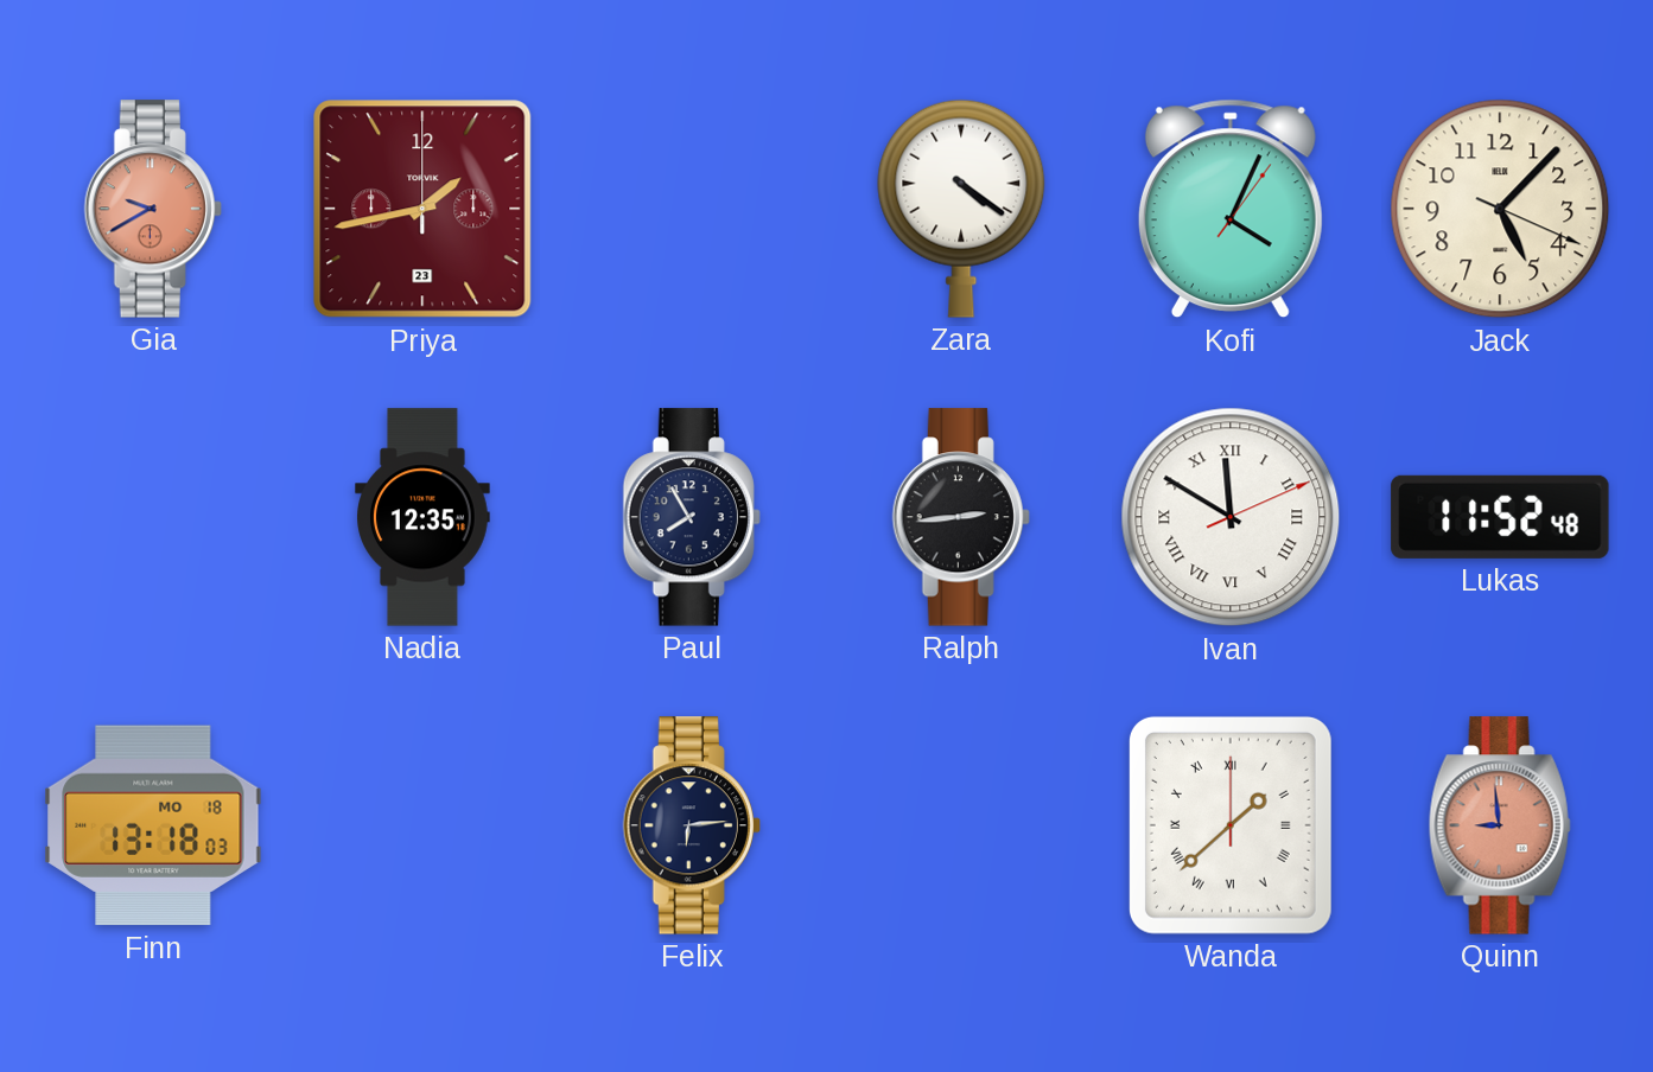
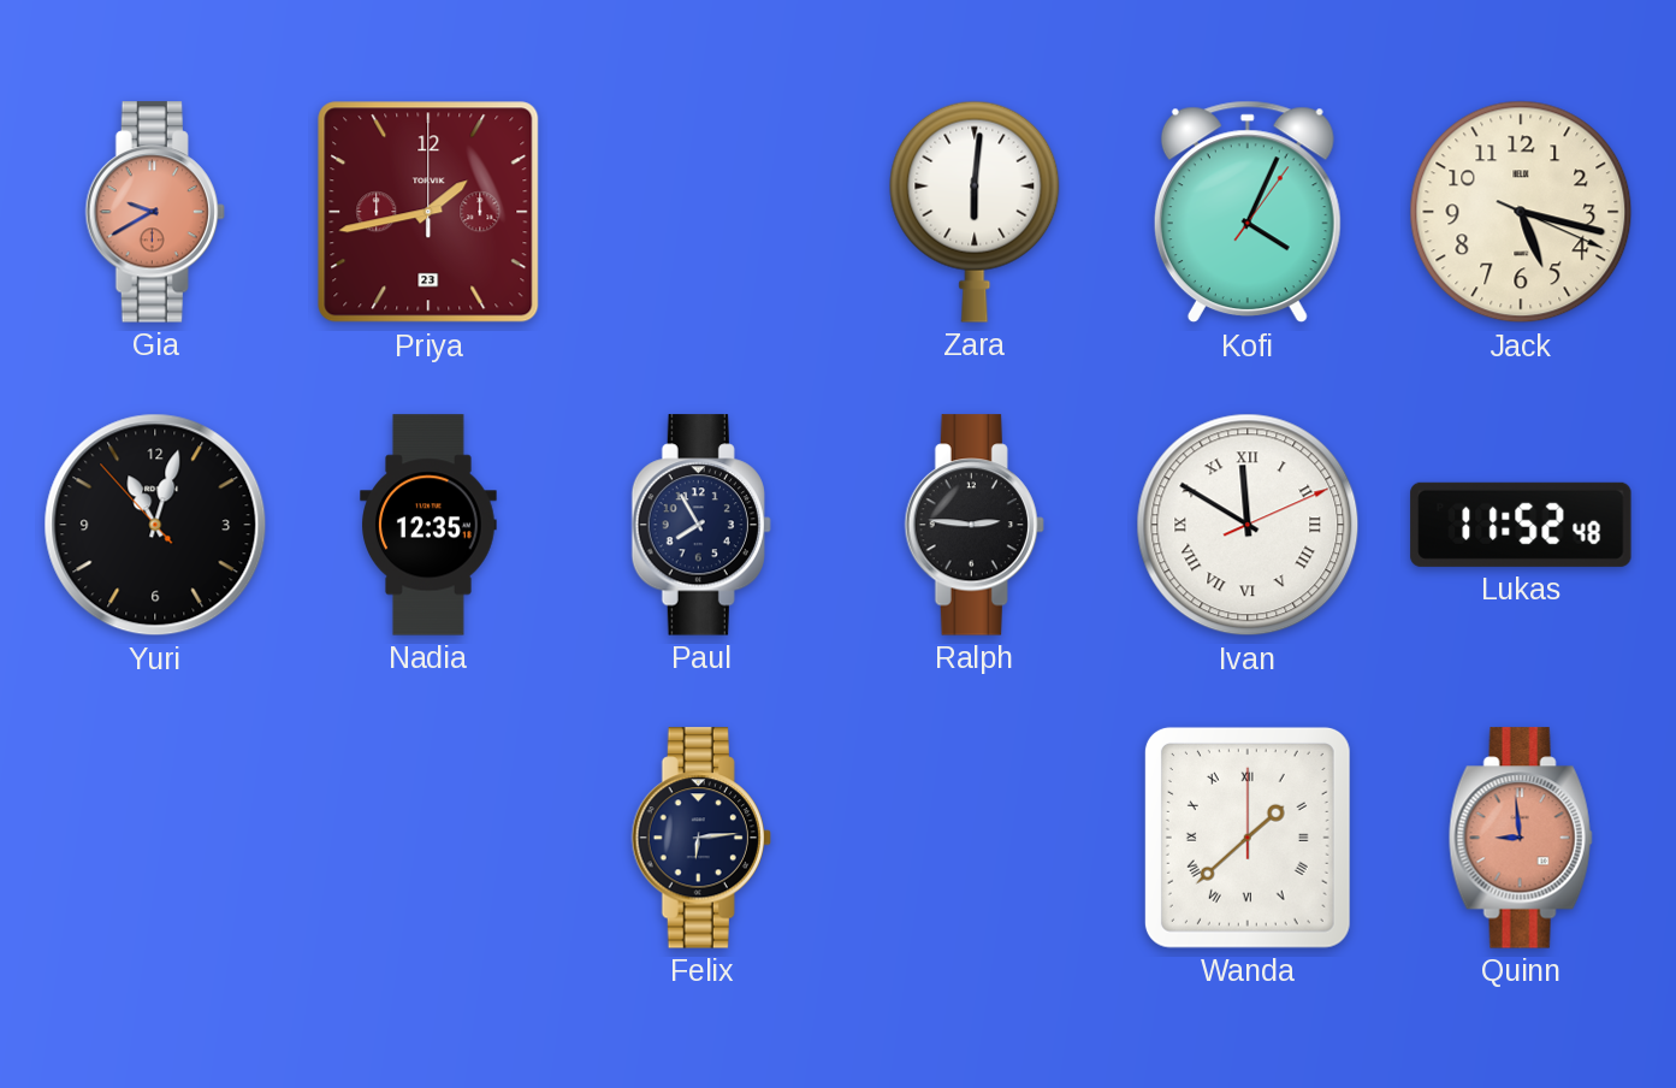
Zara: 4:21 -> 6:01
Jack: 5:07 -> 5:17
Yuri: none -> 11:02
Ralph: 2:44 -> 2:46
Finn: 13:18 -> none
